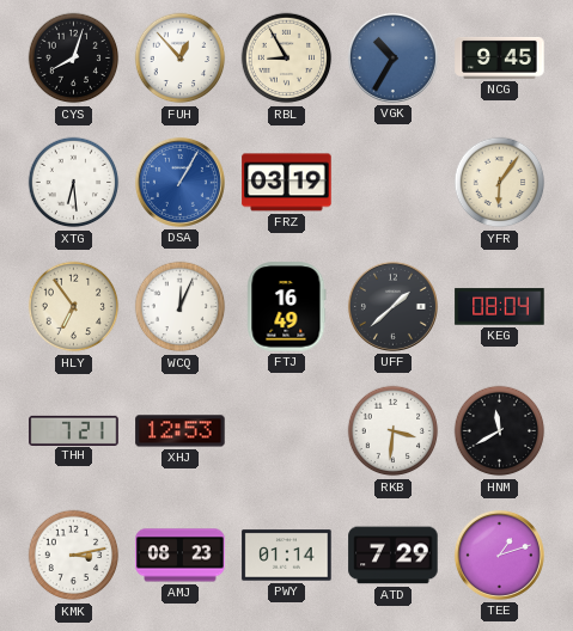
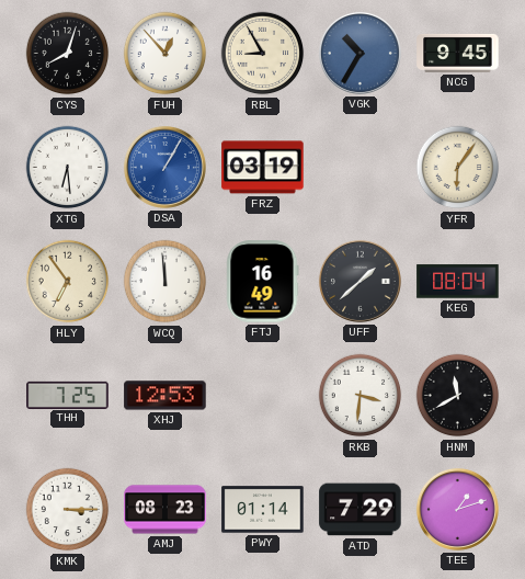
WCQ: 12:04 -> 11:59
THH: 7:21 -> 7:25
KMK: 3:13 -> 3:15
